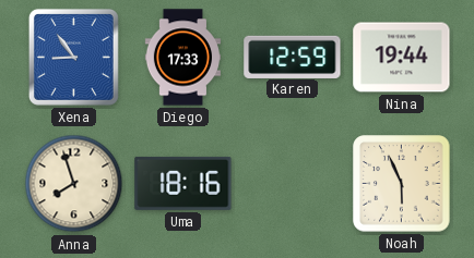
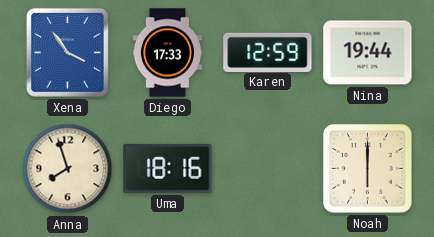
Xena: 8:54 -> 3:54
Noah: 5:56 -> 6:00
